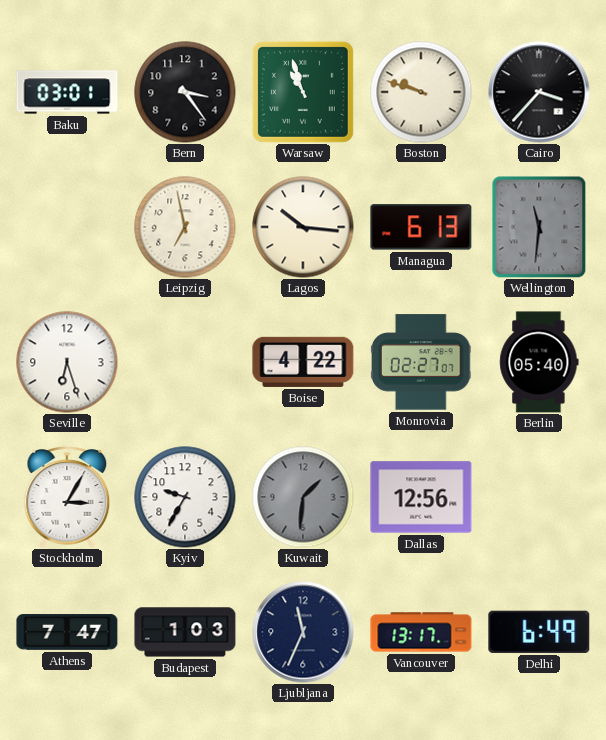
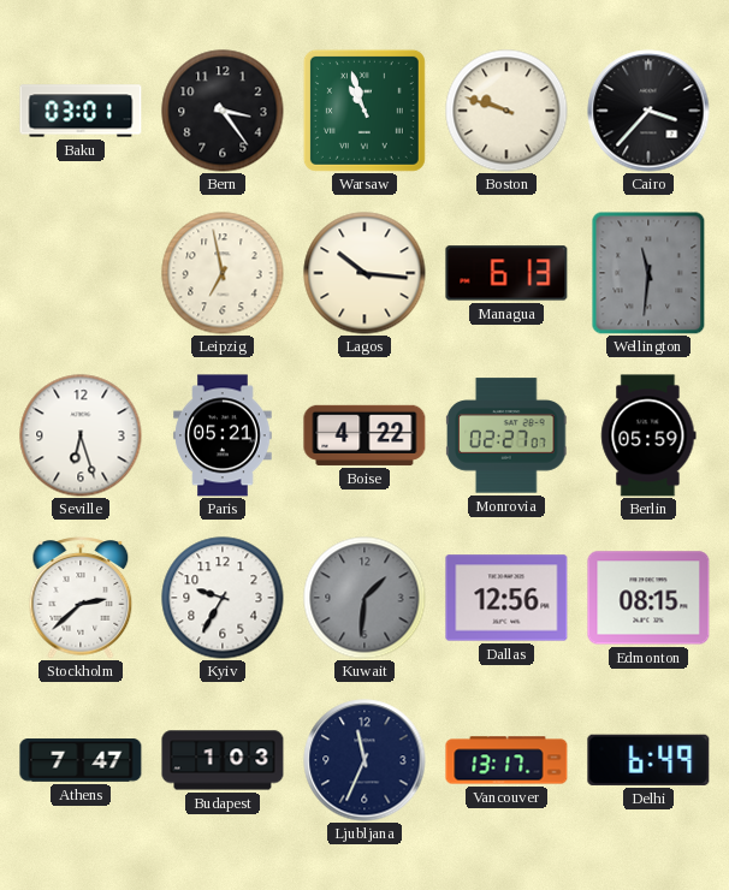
Paris: none -> 05:21
Berlin: 05:40 -> 05:59
Stockholm: 3:05 -> 2:38
Edmonton: none -> 08:15
